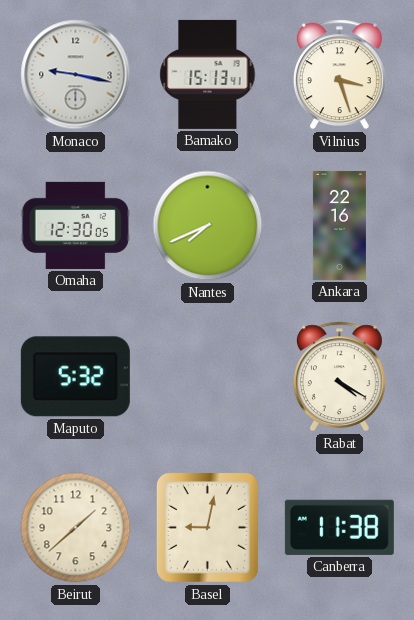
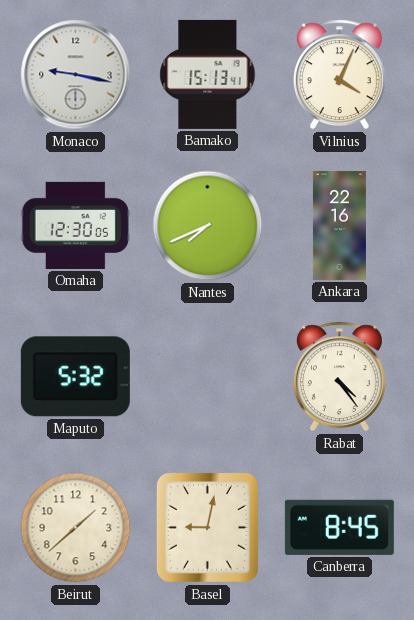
Vilnius: 3:27 -> 4:04
Rabat: 4:20 -> 4:24
Canberra: 11:38 -> 8:45
